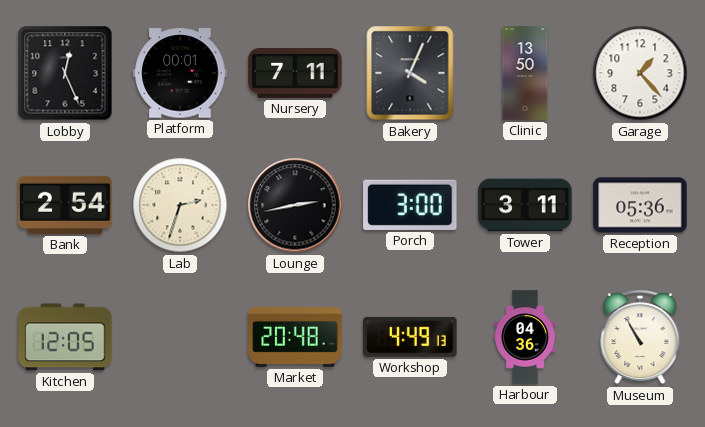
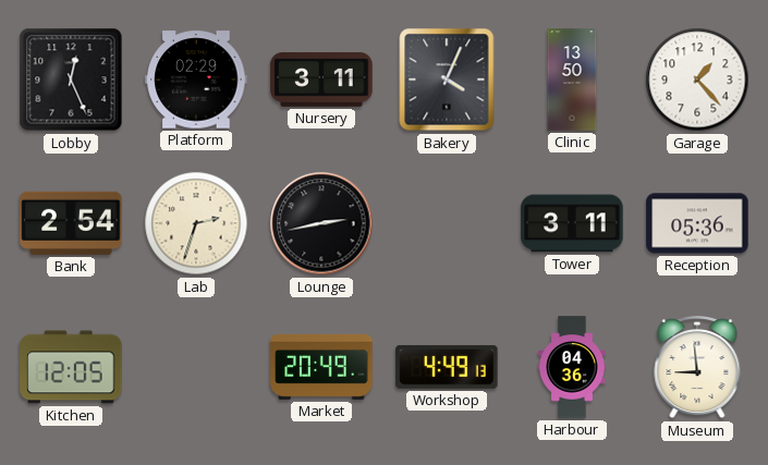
Platform: 00:01 -> 02:29
Nursery: 7:11 -> 3:11
Porch: 3:00 -> none
Market: 20:48 -> 20:49
Museum: 10:55 -> 8:59
